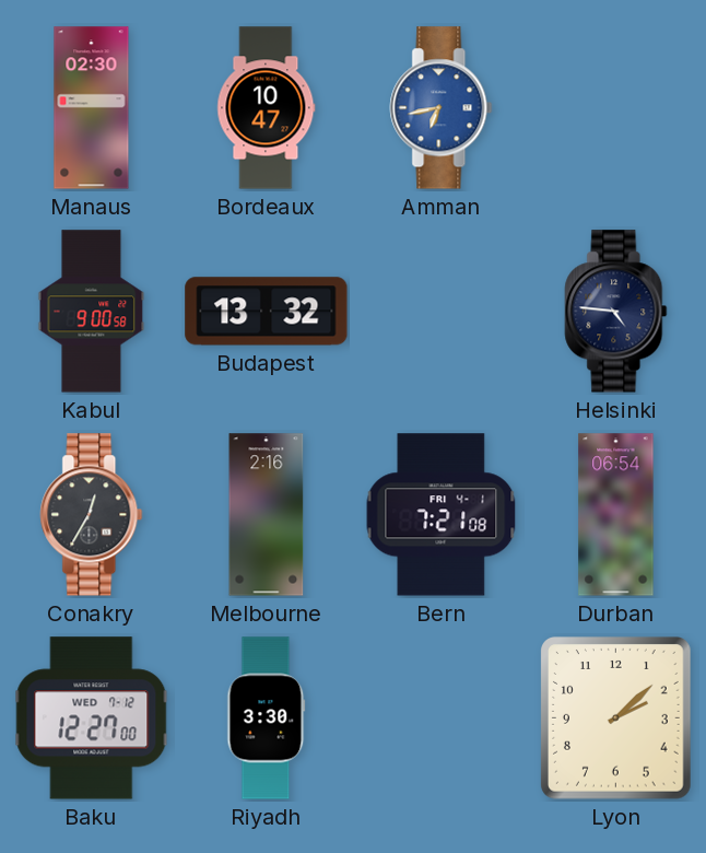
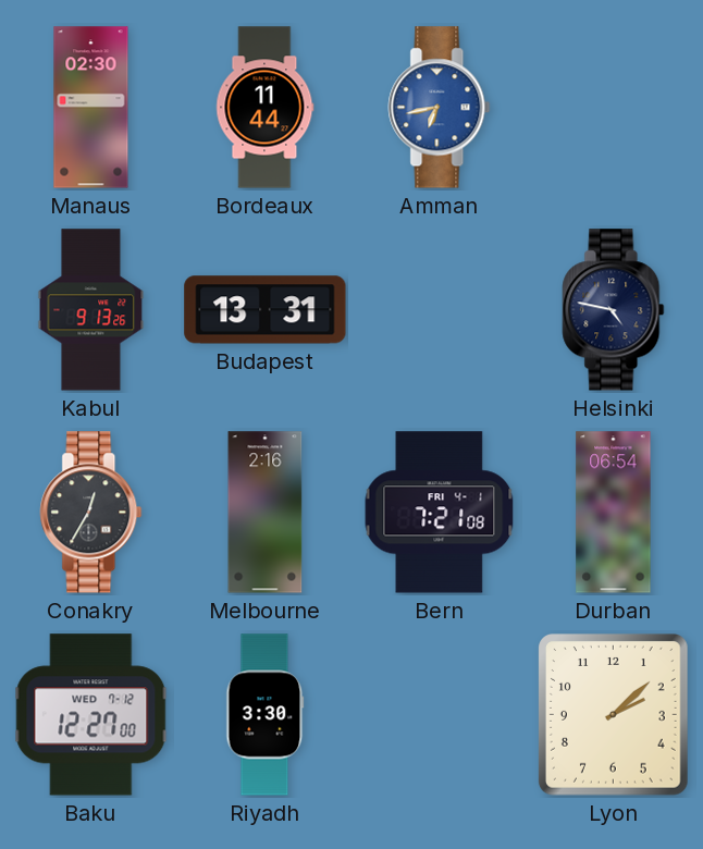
Bordeaux: 10:47 -> 11:44
Kabul: 9:00 -> 9:13
Budapest: 13:32 -> 13:31
Helsinki: 4:46 -> 4:47
